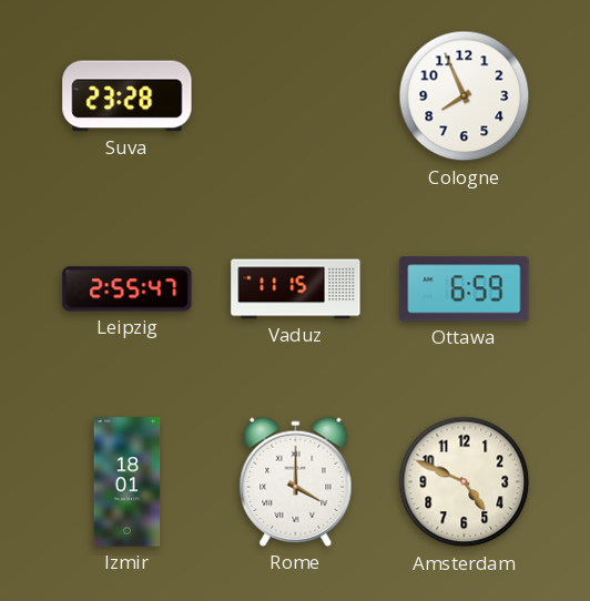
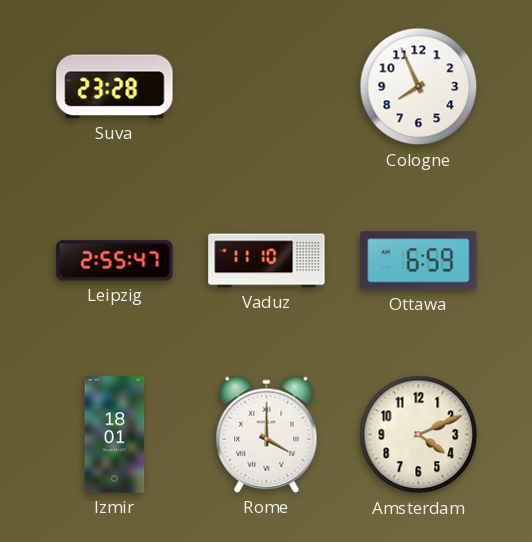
Vaduz: 11:15 -> 11:10
Amsterdam: 4:49 -> 4:11
